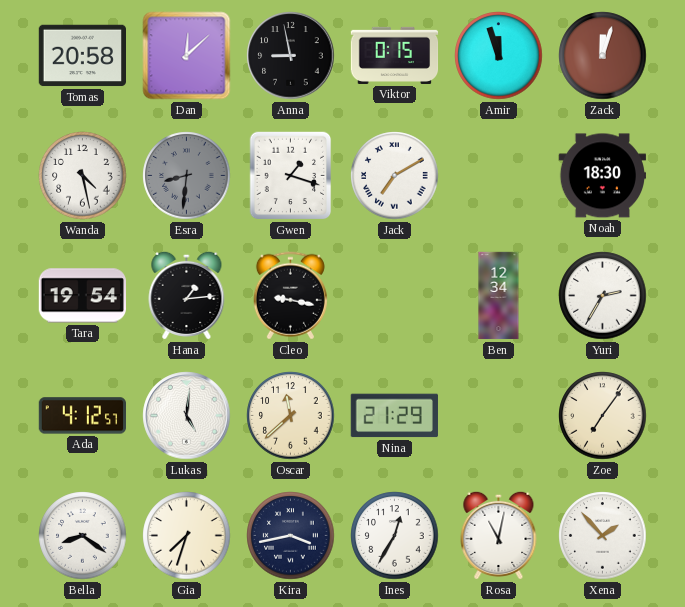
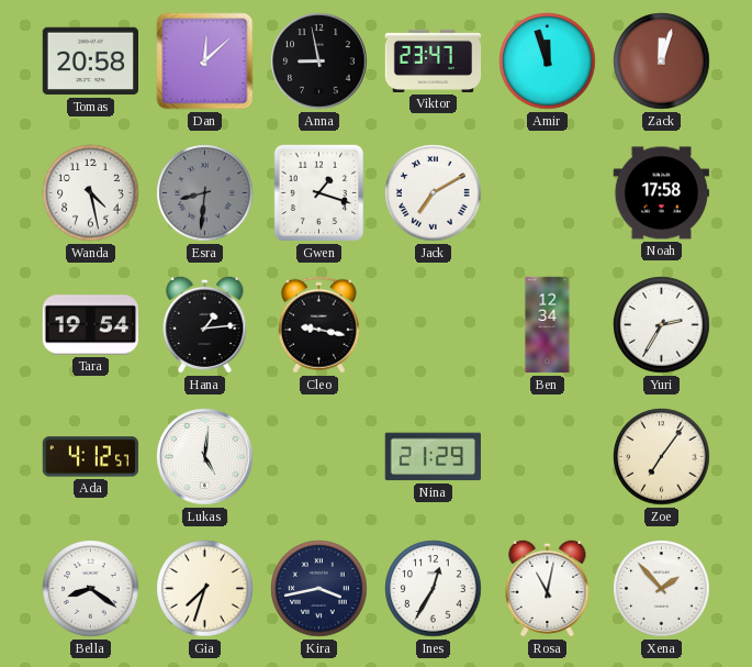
Viktor: 0:15 -> 23:47
Noah: 18:30 -> 17:58
Oscar: 11:38 -> none
